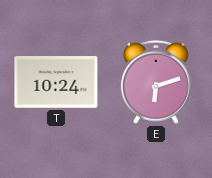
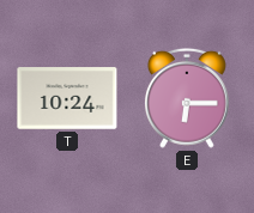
E: 6:12 -> 6:15
